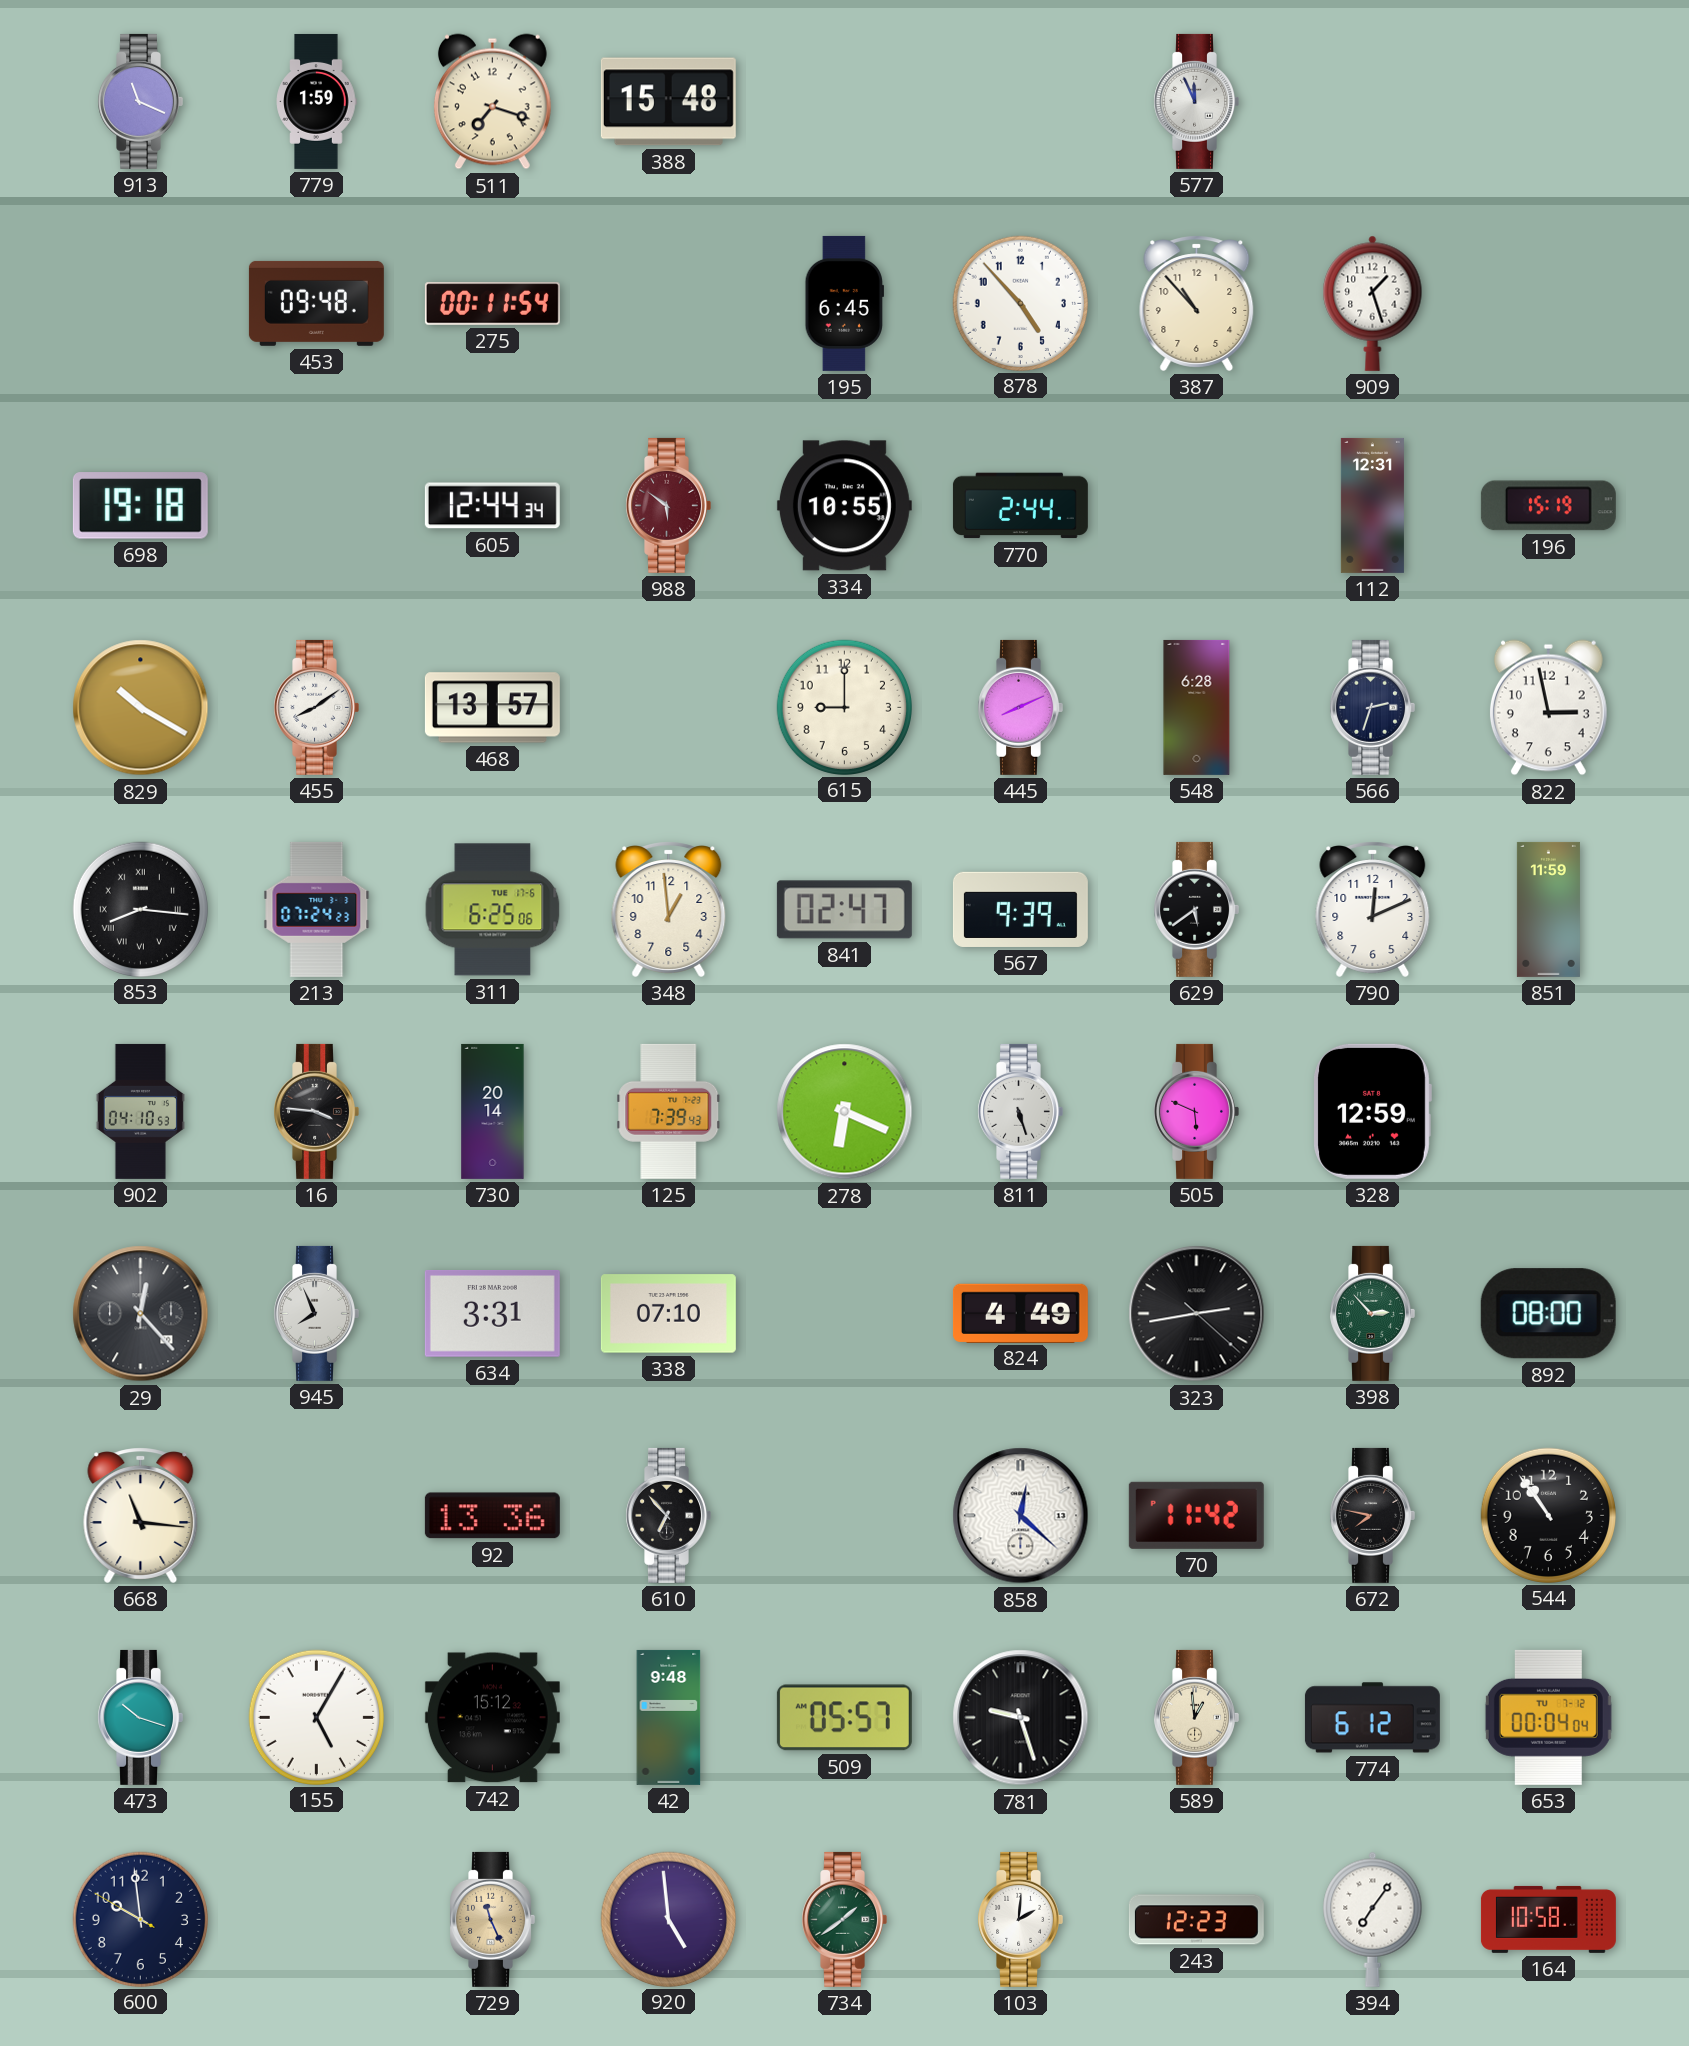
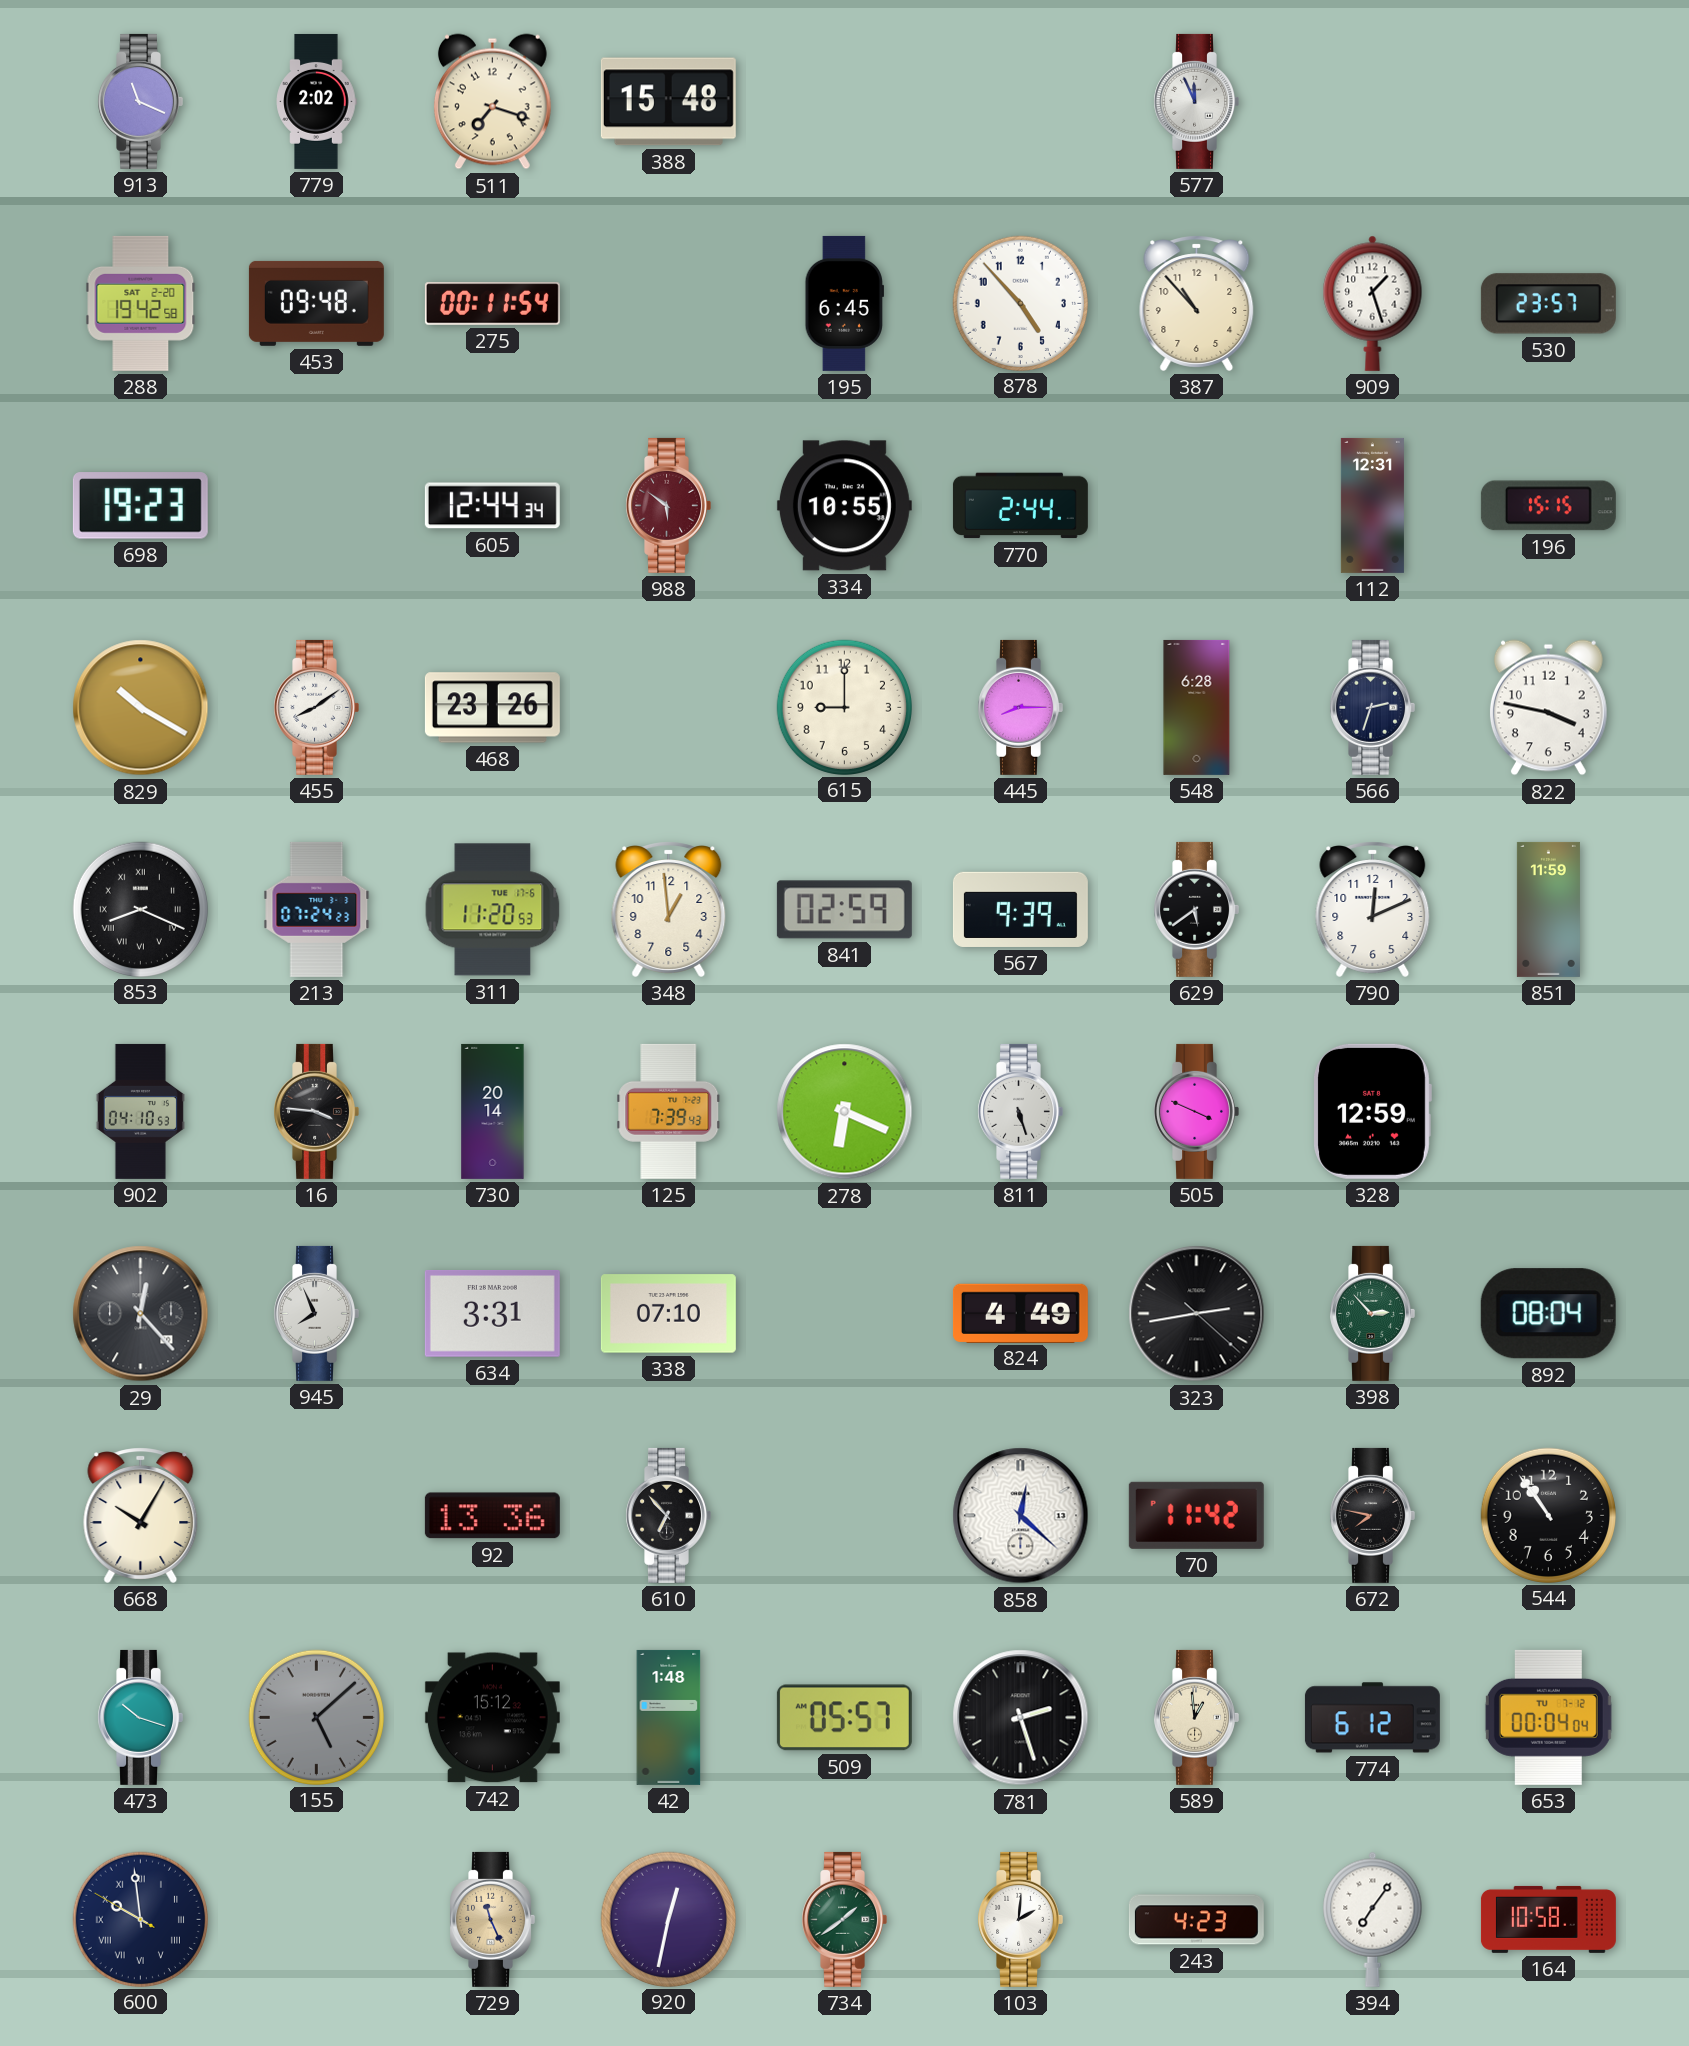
779: 1:59 -> 2:02
288: none -> 19:42
530: none -> 23:57
698: 19:18 -> 19:23
196: 15:19 -> 15:15
468: 13:57 -> 23:26
445: 8:11 -> 8:15
822: 2:58 -> 3:47
853: 8:16 -> 8:19
311: 6:25 -> 11:20
841: 02:47 -> 02:59
505: 5:49 -> 3:49
892: 08:00 -> 08:04
668: 11:16 -> 10:05
155: 5:05 -> 5:08
155 dial: white -> grey
42: 9:48 -> 1:48
781: 9:27 -> 2:27
600 numerals: Arabic -> Roman
920: 4:59 -> 12:32
243: 12:23 -> 4:23
